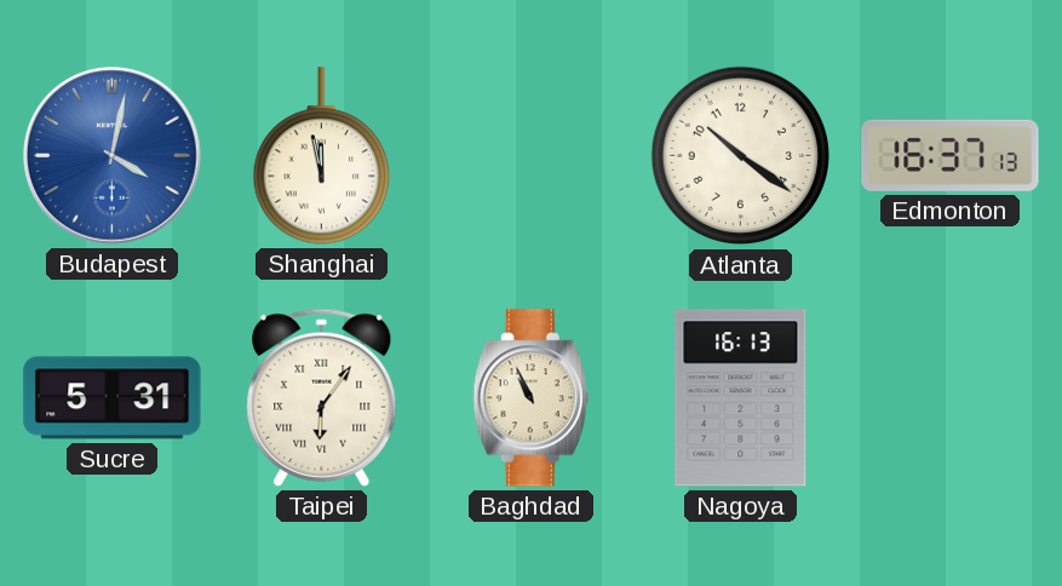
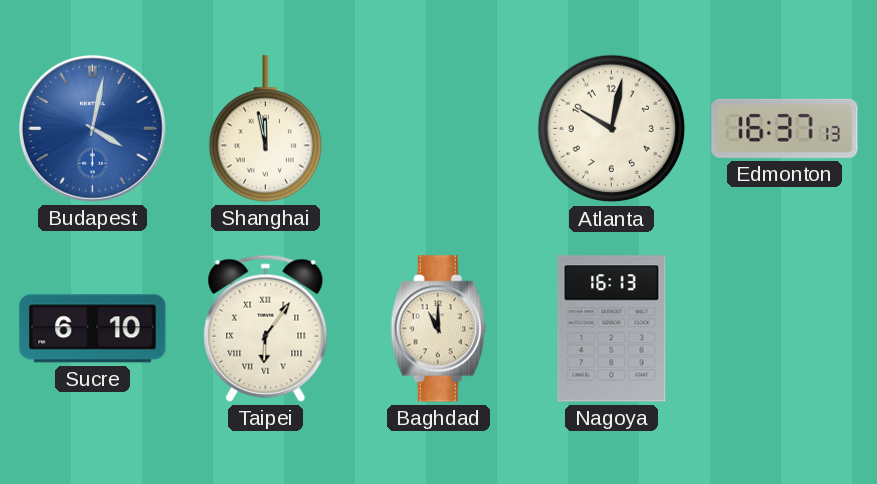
Atlanta: 10:21 -> 10:02
Sucre: 5:31 -> 6:10
Baghdad: 10:56 -> 11:00
